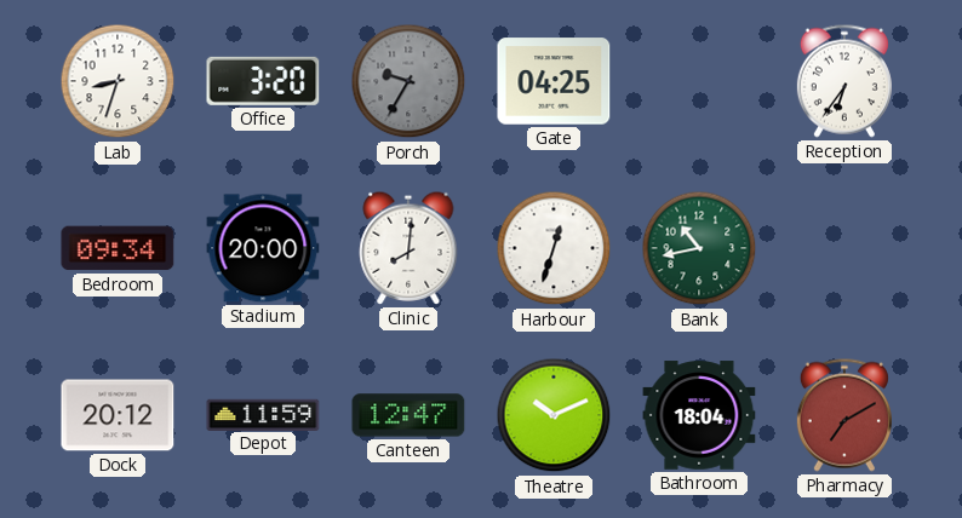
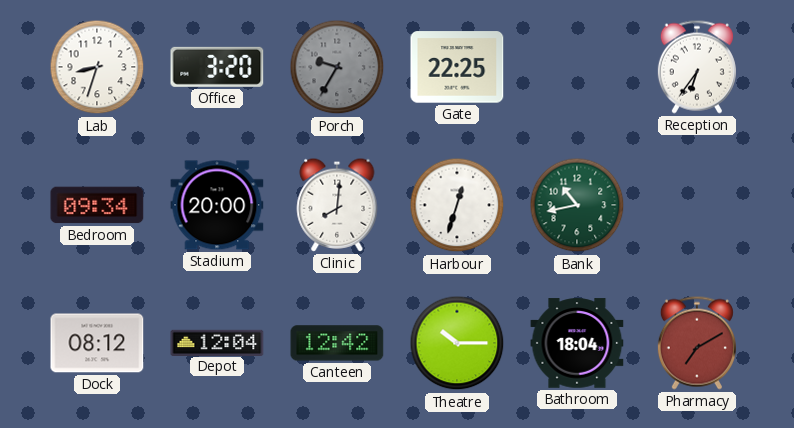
Gate: 04:25 -> 22:25
Dock: 20:12 -> 08:12
Depot: 11:59 -> 12:04
Canteen: 12:47 -> 12:42
Theatre: 10:11 -> 10:15
